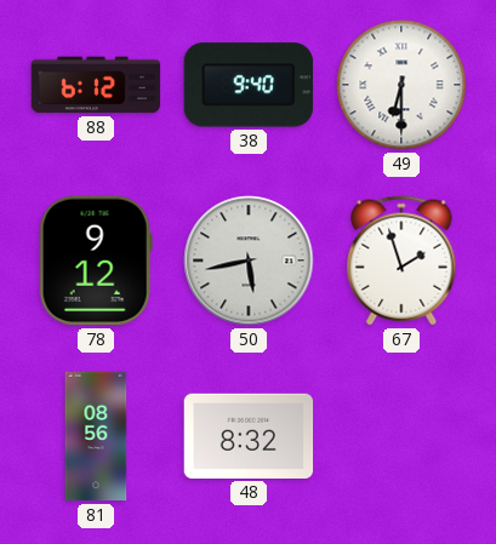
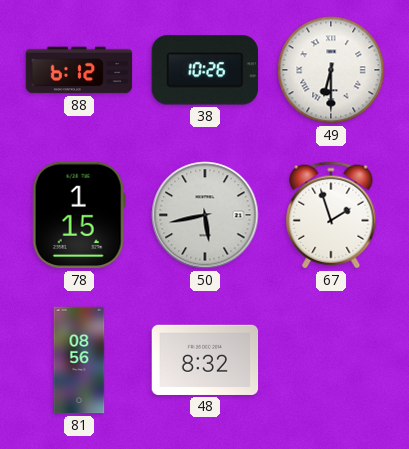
38: 9:40 -> 10:26
78: 9:12 -> 1:15
